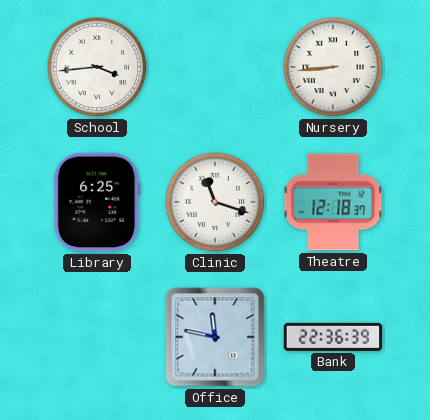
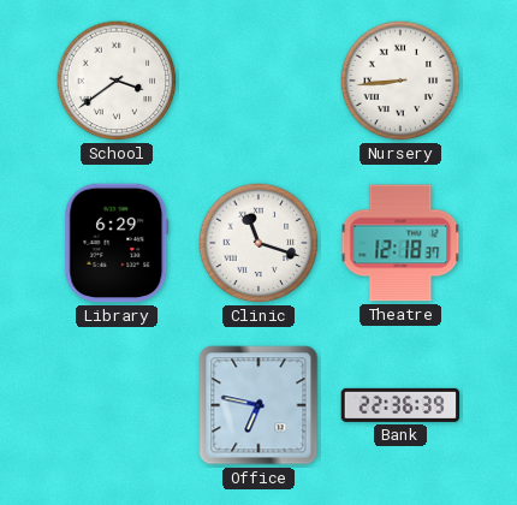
School: 3:44 -> 3:39
Library: 6:25 -> 6:29
Office: 11:47 -> 6:47
